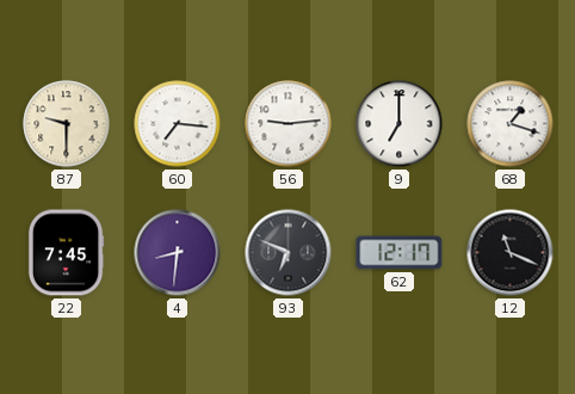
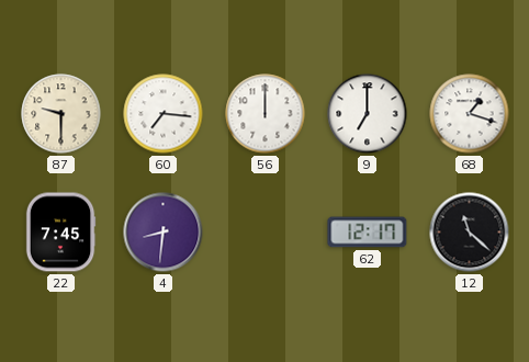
56: 9:14 -> 12:00
93: 6:49 -> none
12: 11:19 -> 11:22
